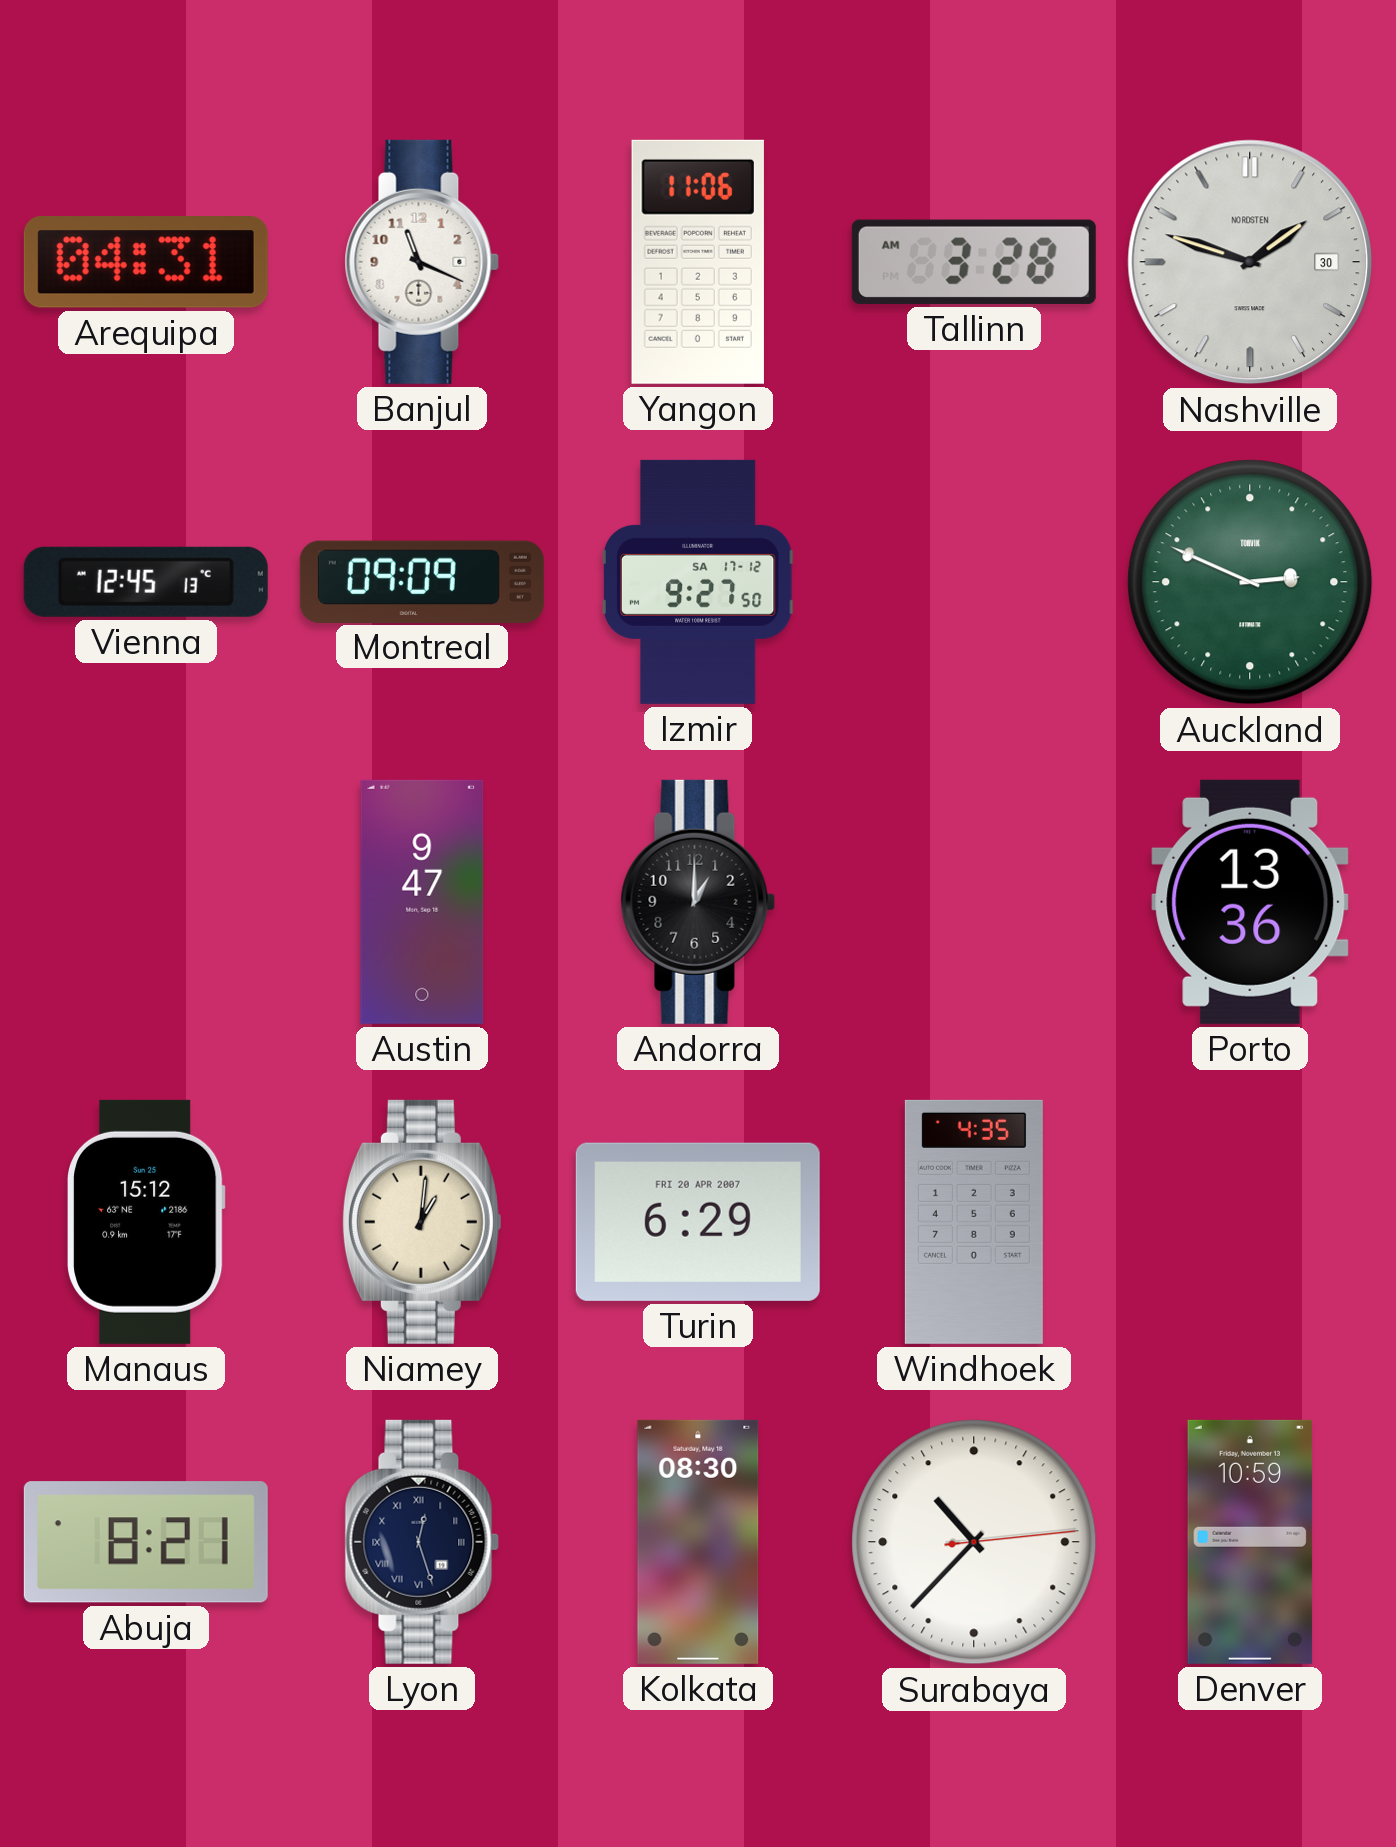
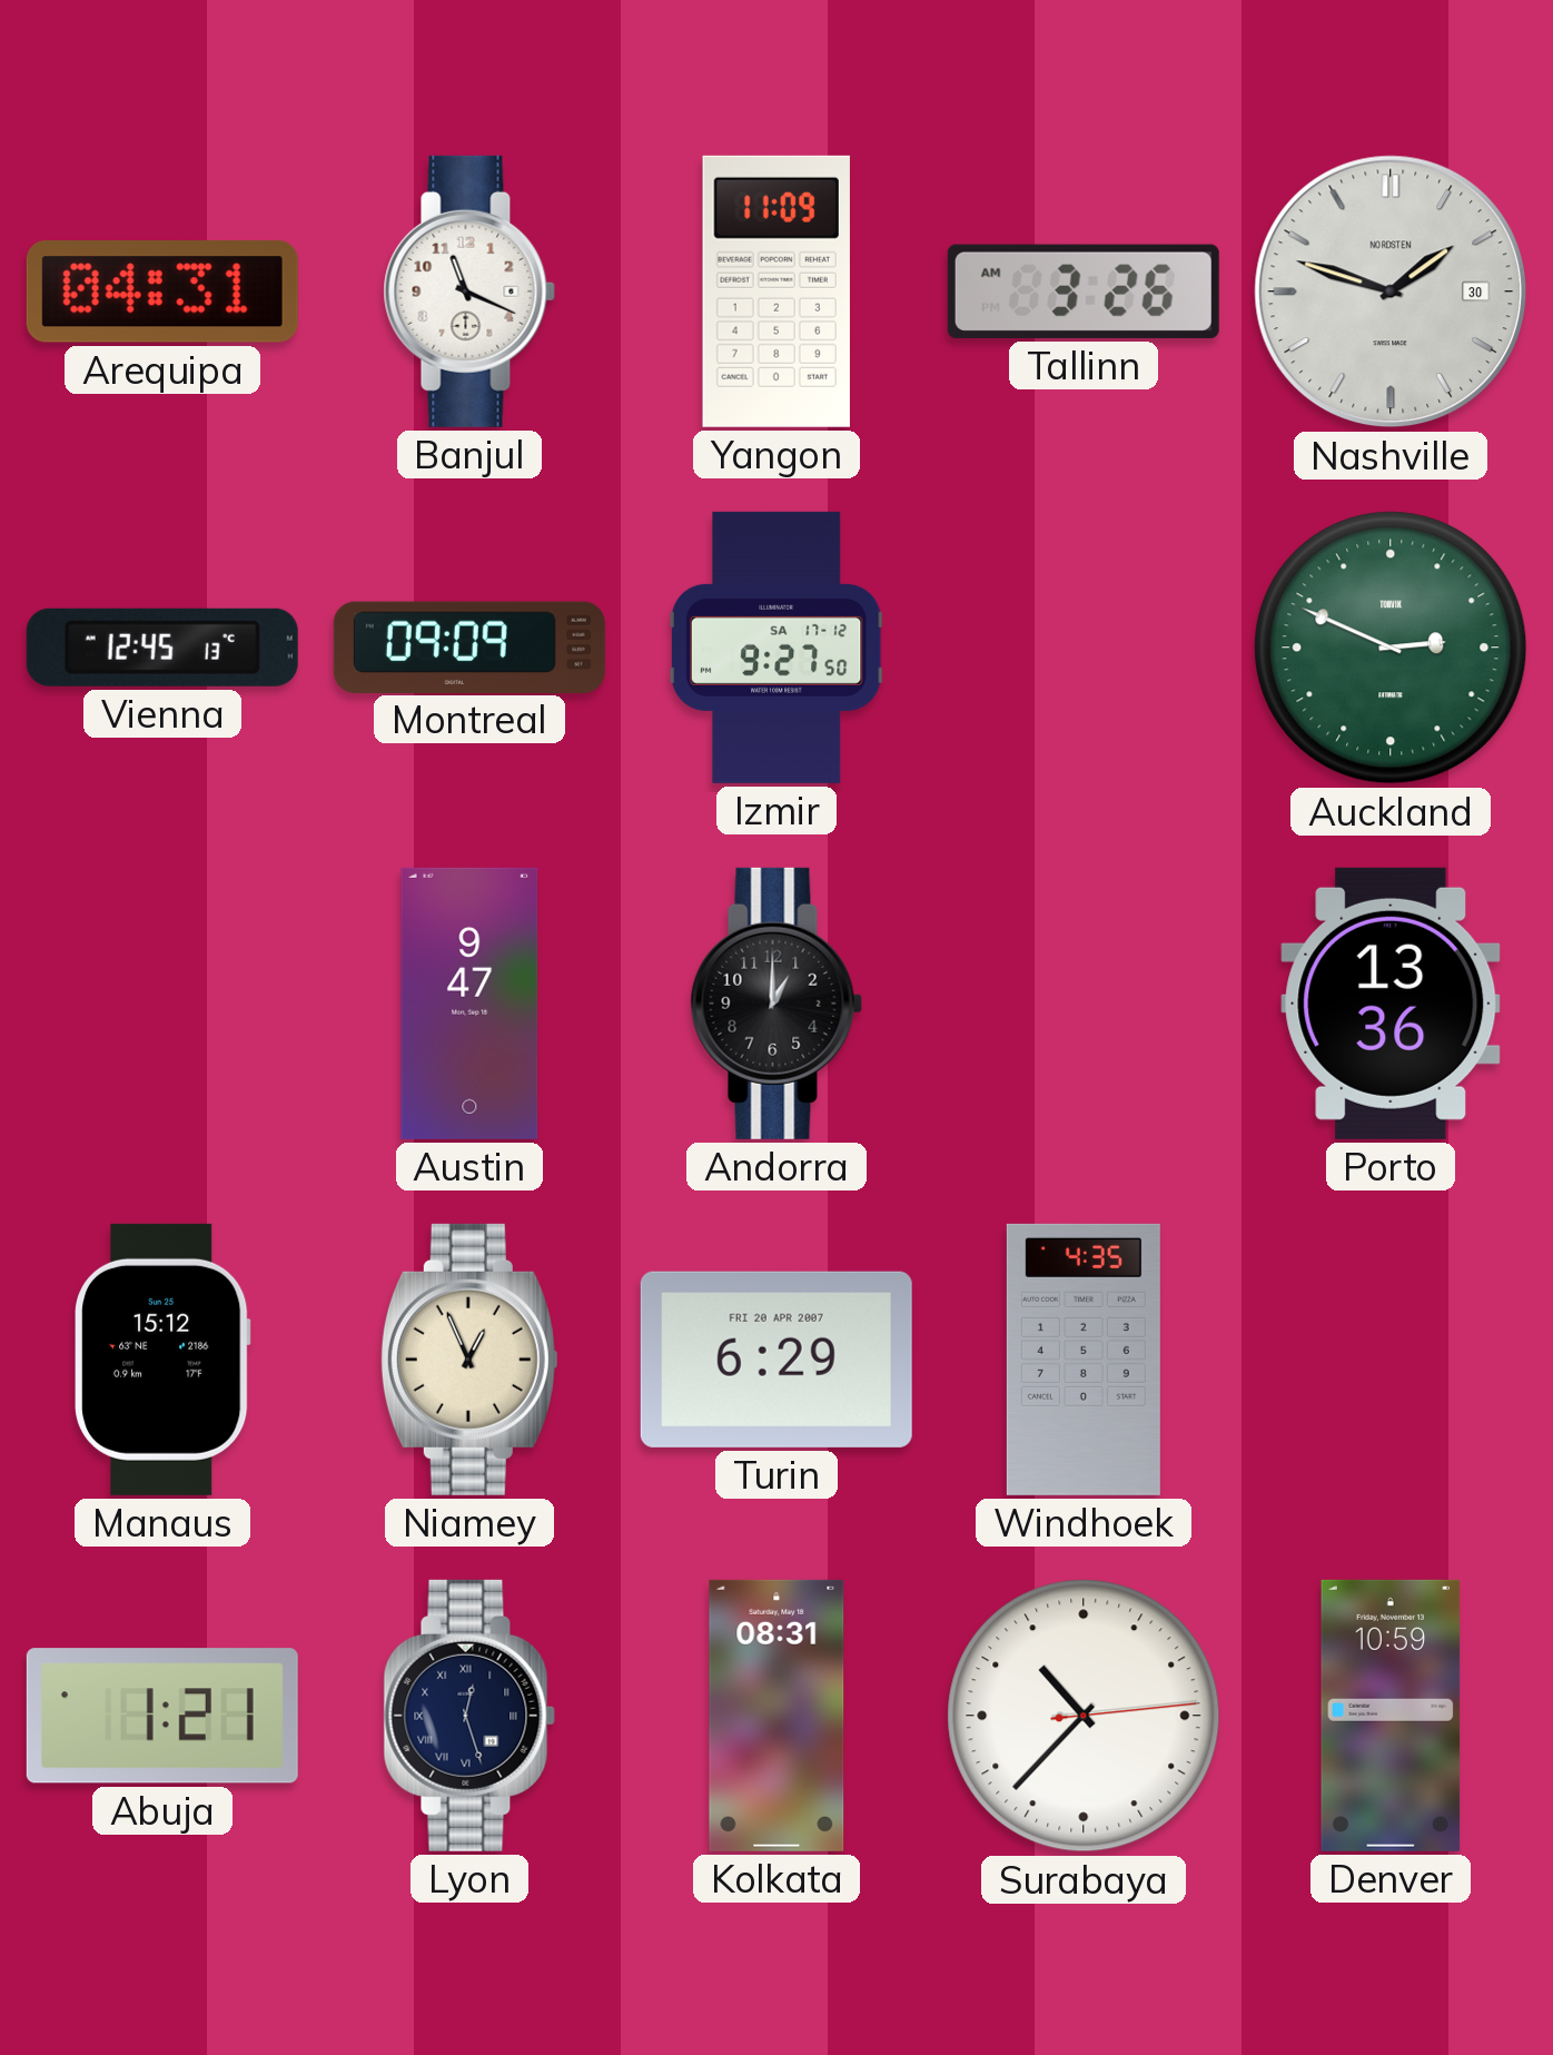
Yangon: 11:06 -> 11:09
Tallinn: 3:28 -> 3:26
Niamey: 1:01 -> 12:56
Abuja: 8:21 -> 1:21
Kolkata: 08:30 -> 08:31
